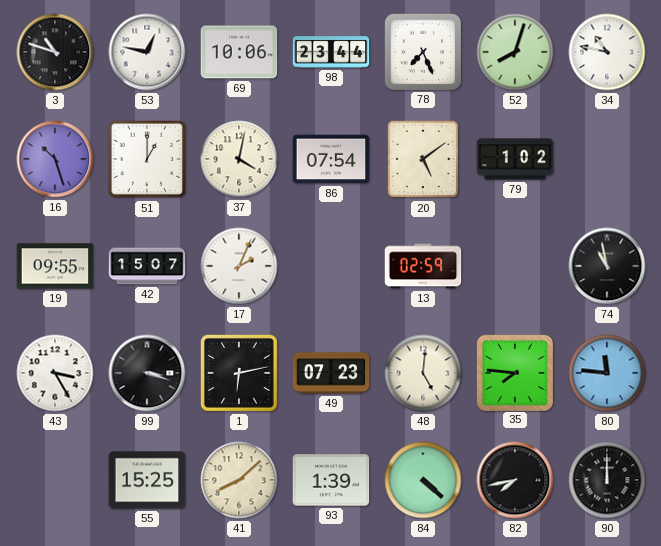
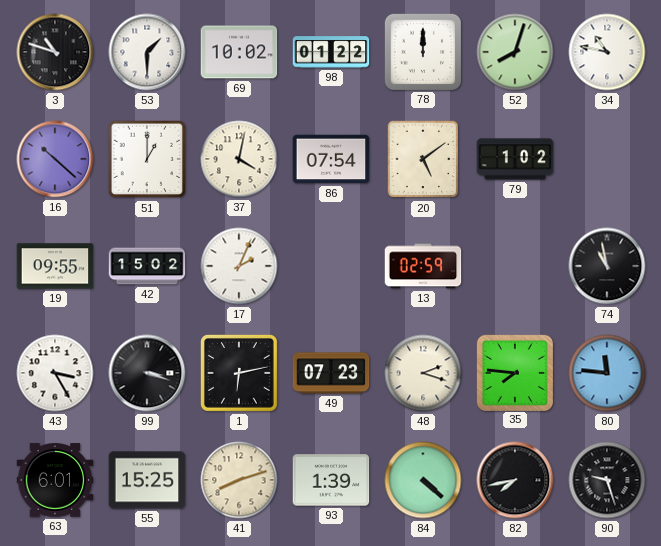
53: 12:47 -> 1:30
69: 10:06 -> 10:02
98: 23:44 -> 01:22
78: 7:26 -> 12:00
16: 10:27 -> 10:22
42: 15:07 -> 15:02
48: 5:01 -> 2:18
63: none -> 6:01
41: 8:08 -> 8:12
90: 12:00 -> 9:27
